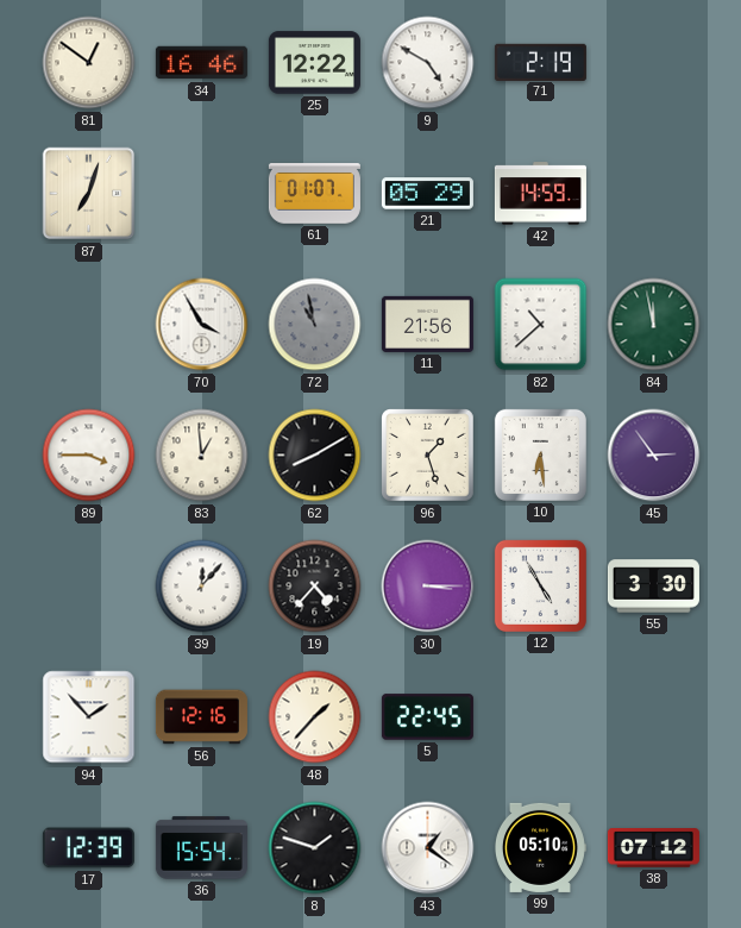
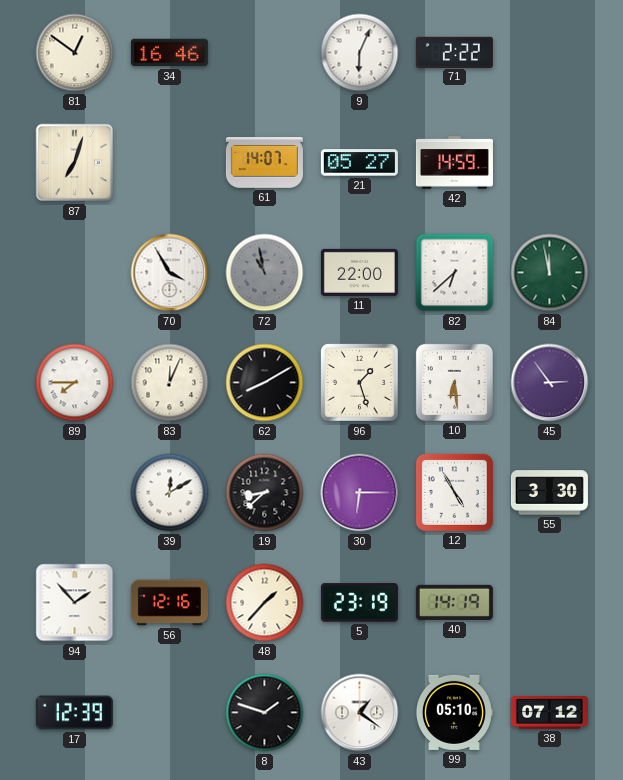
25: 12:22 -> none
9: 4:50 -> 6:04
71: 2:19 -> 2:22
61: 01:07 -> 14:07
21: 05:29 -> 05:27
11: 21:56 -> 22:00
82: 10:38 -> 6:38
89: 3:45 -> 7:45
83: 12:59 -> 12:04
39: 12:07 -> 12:10
19: 4:37 -> 8:38
30: 3:15 -> 6:15
5: 22:45 -> 23:19
40: none -> 14:19
36: 15:54 -> none
